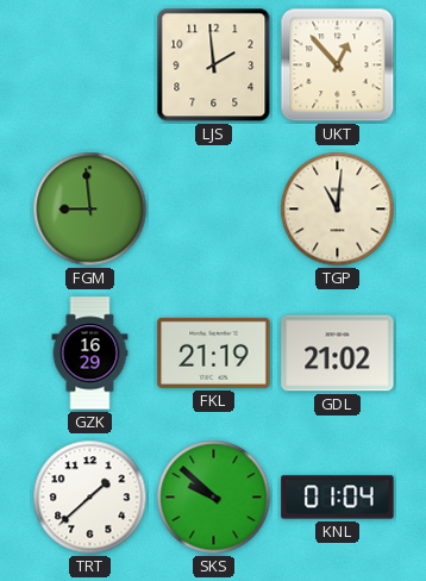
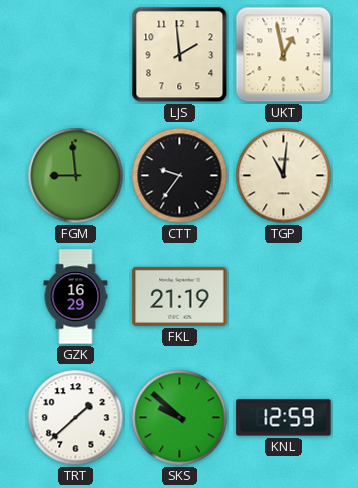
UKT: 12:53 -> 12:58
CTT: none -> 9:36
GDL: 21:02 -> none
KNL: 01:04 -> 12:59
